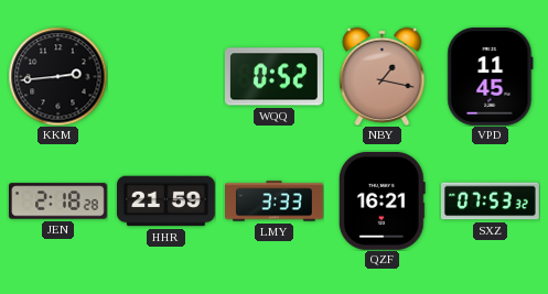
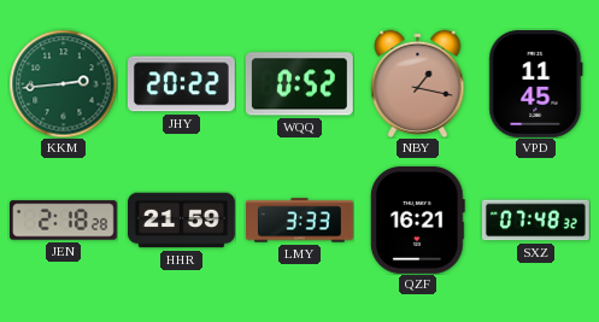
KKM dial: black -> green
JHY: none -> 20:22
SXZ: 07:53 -> 07:48
